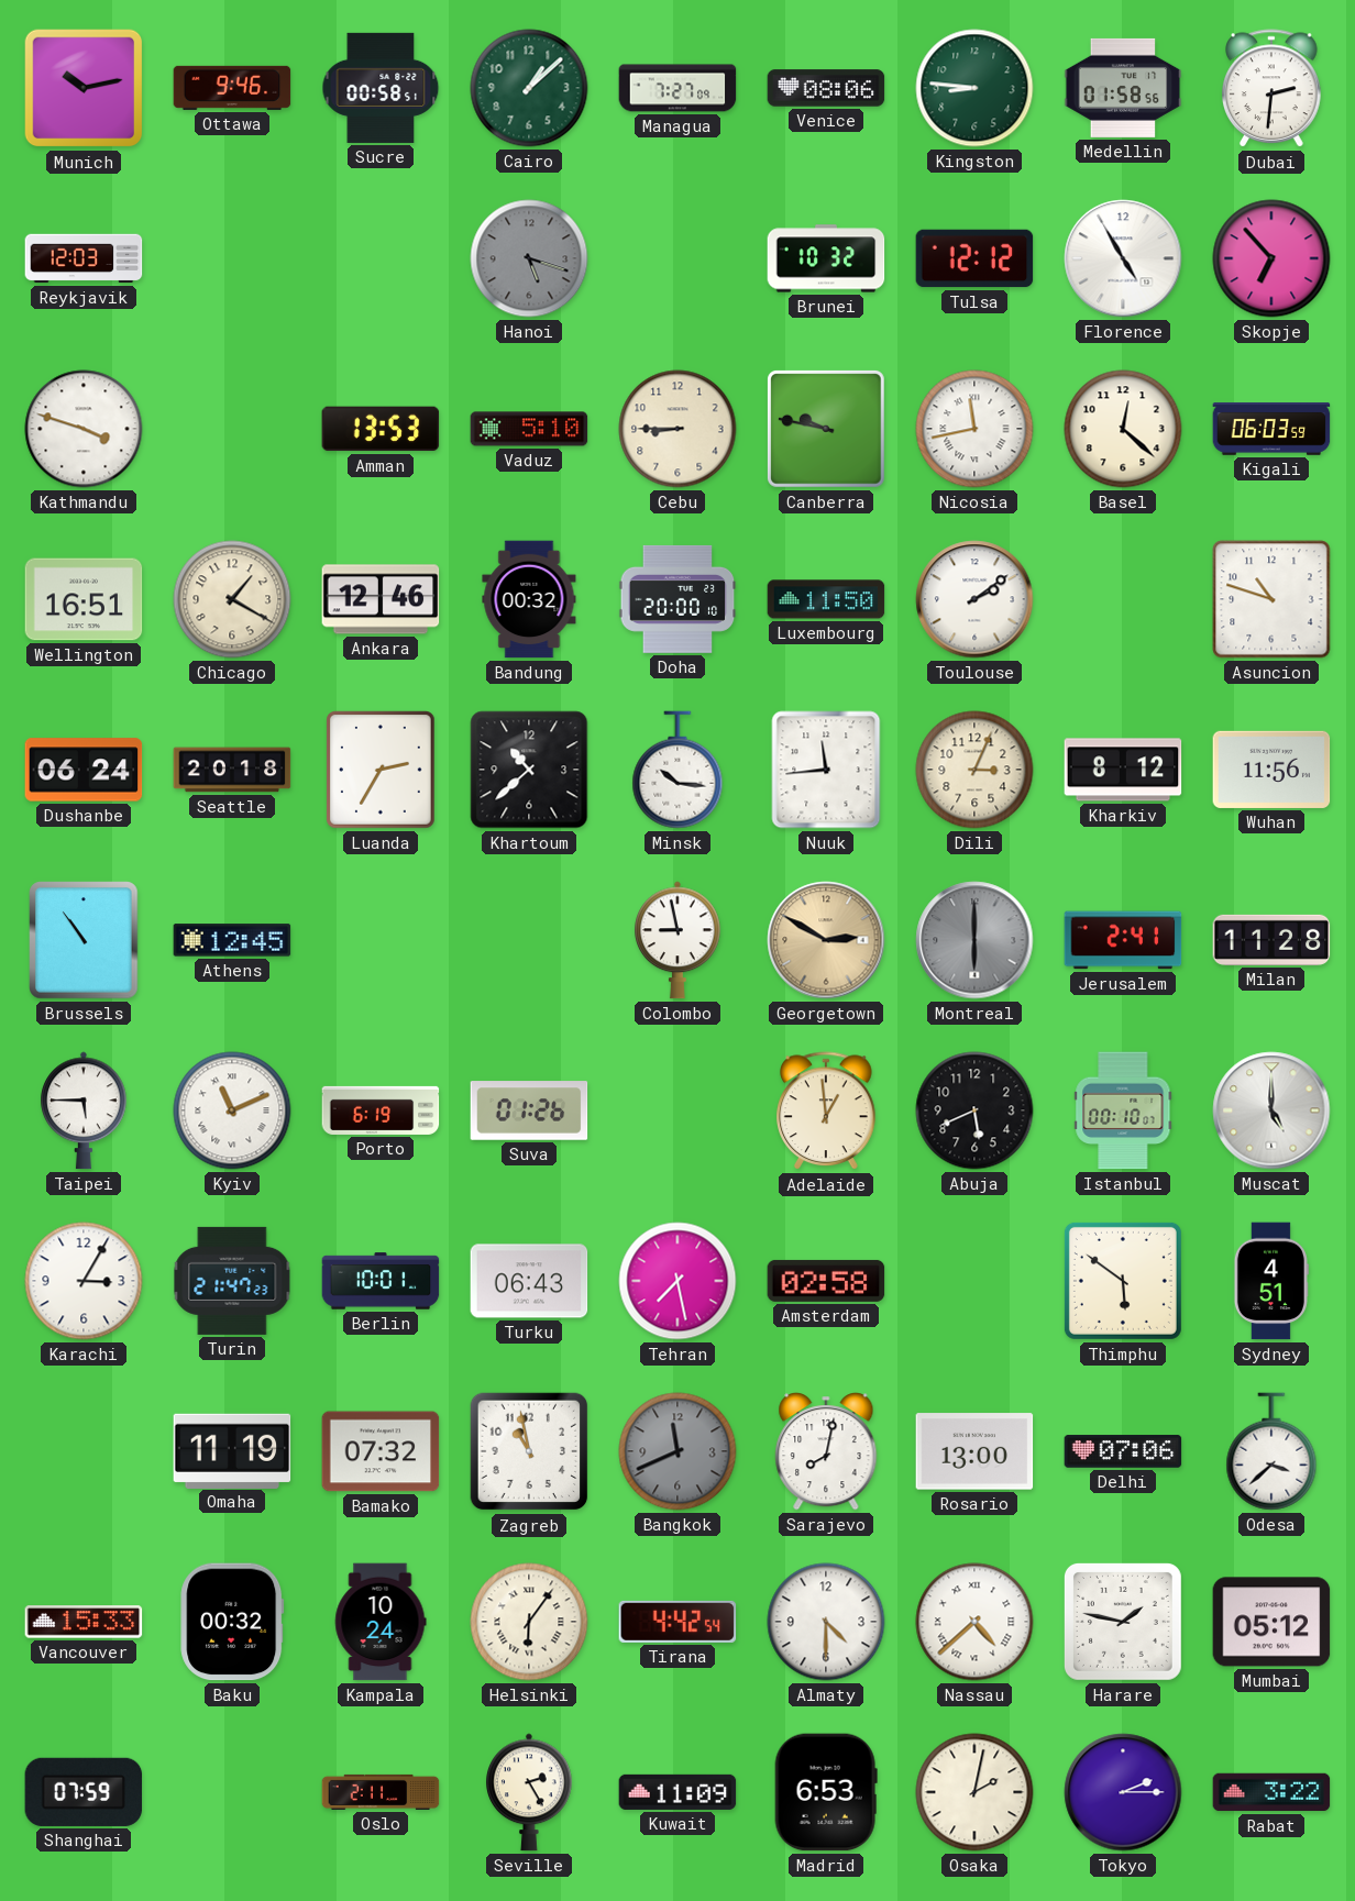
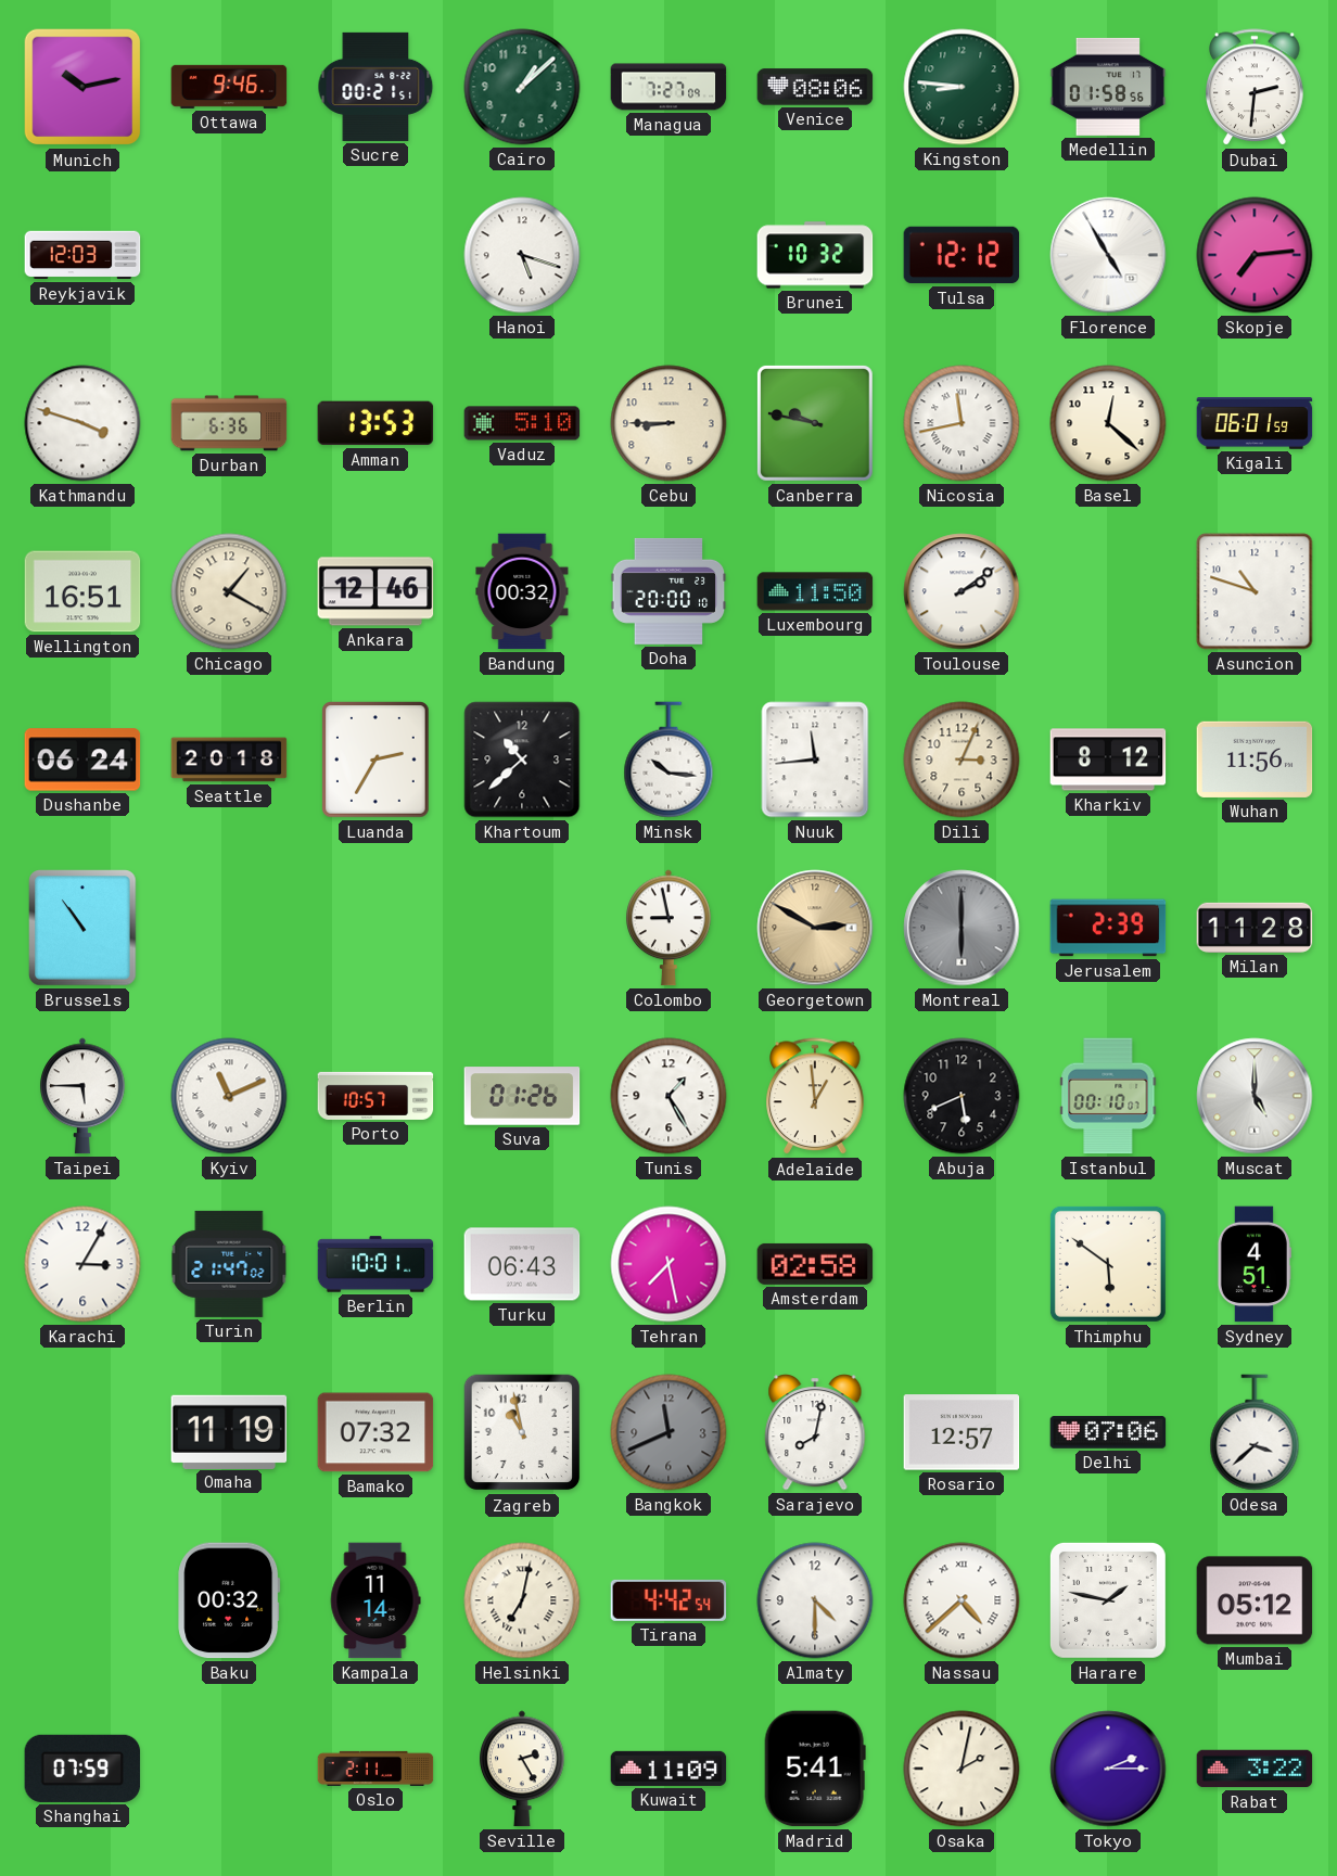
Sucre: 00:58 -> 00:21
Hanoi dial: grey -> white
Skopje: 6:53 -> 7:14
Durban: none -> 6:36
Kigali: 06:03 -> 06:01
Athens: 12:45 -> none
Jerusalem: 2:41 -> 2:39
Porto: 6:19 -> 10:57
Tunis: none -> 1:25
Turin: 21:47:23 -> 21:47:02
Rosario: 13:00 -> 12:57
Vancouver: 15:33 -> none
Kampala: 10:24 -> 11:14
Helsinki: 6:06 -> 7:02
Madrid: 6:53 -> 5:41
